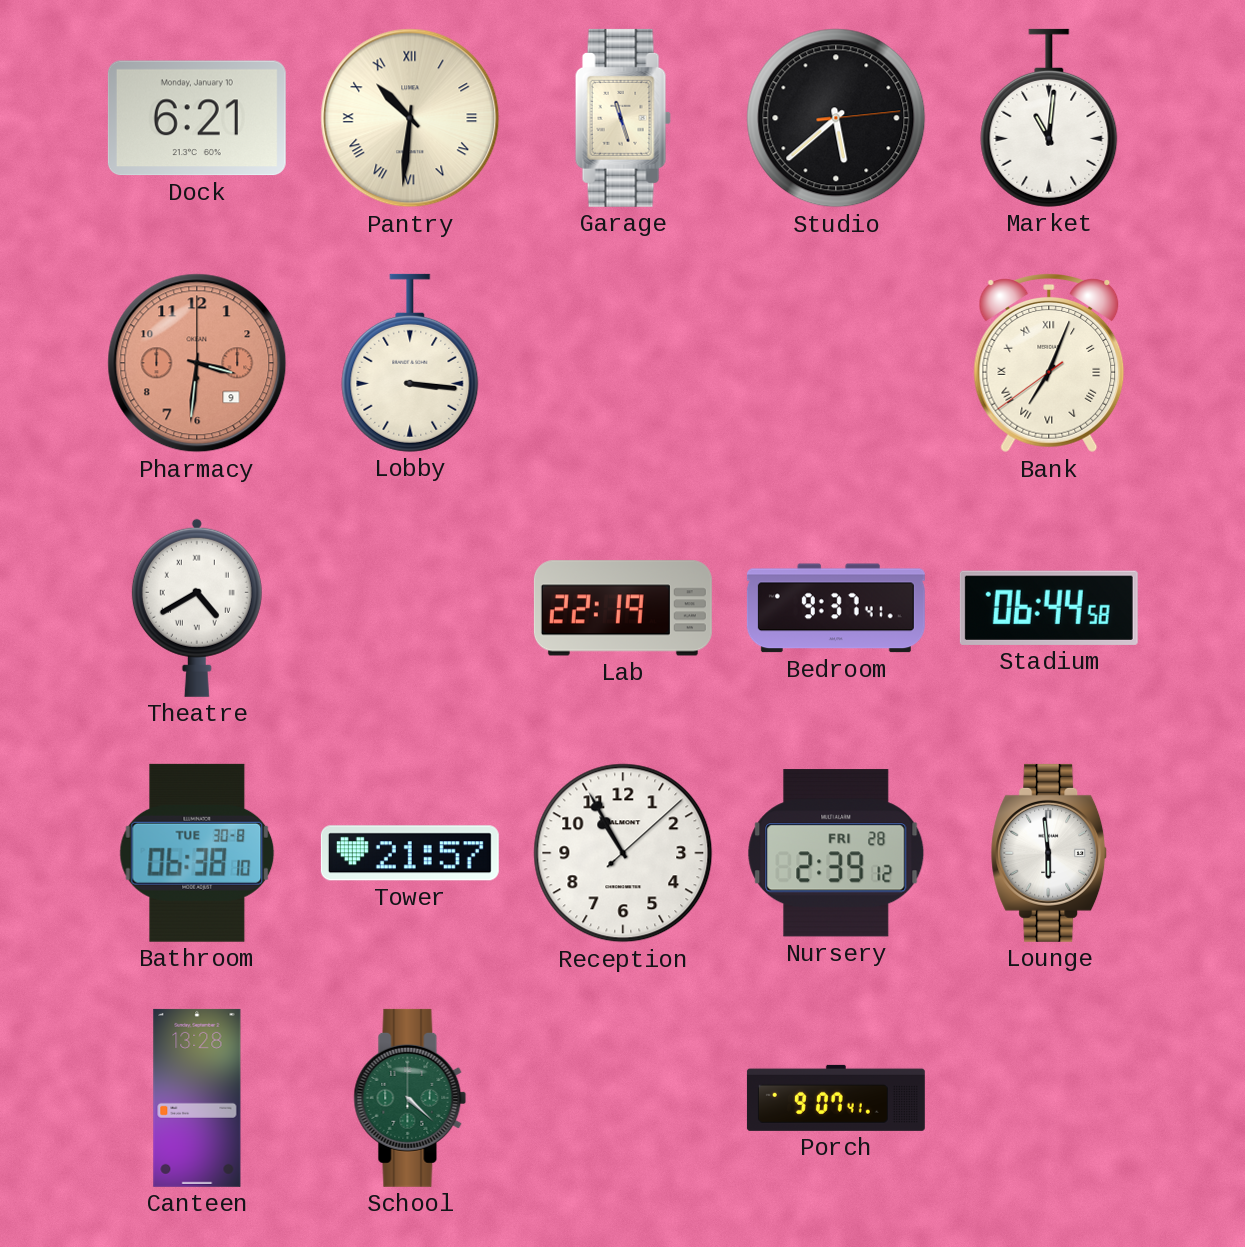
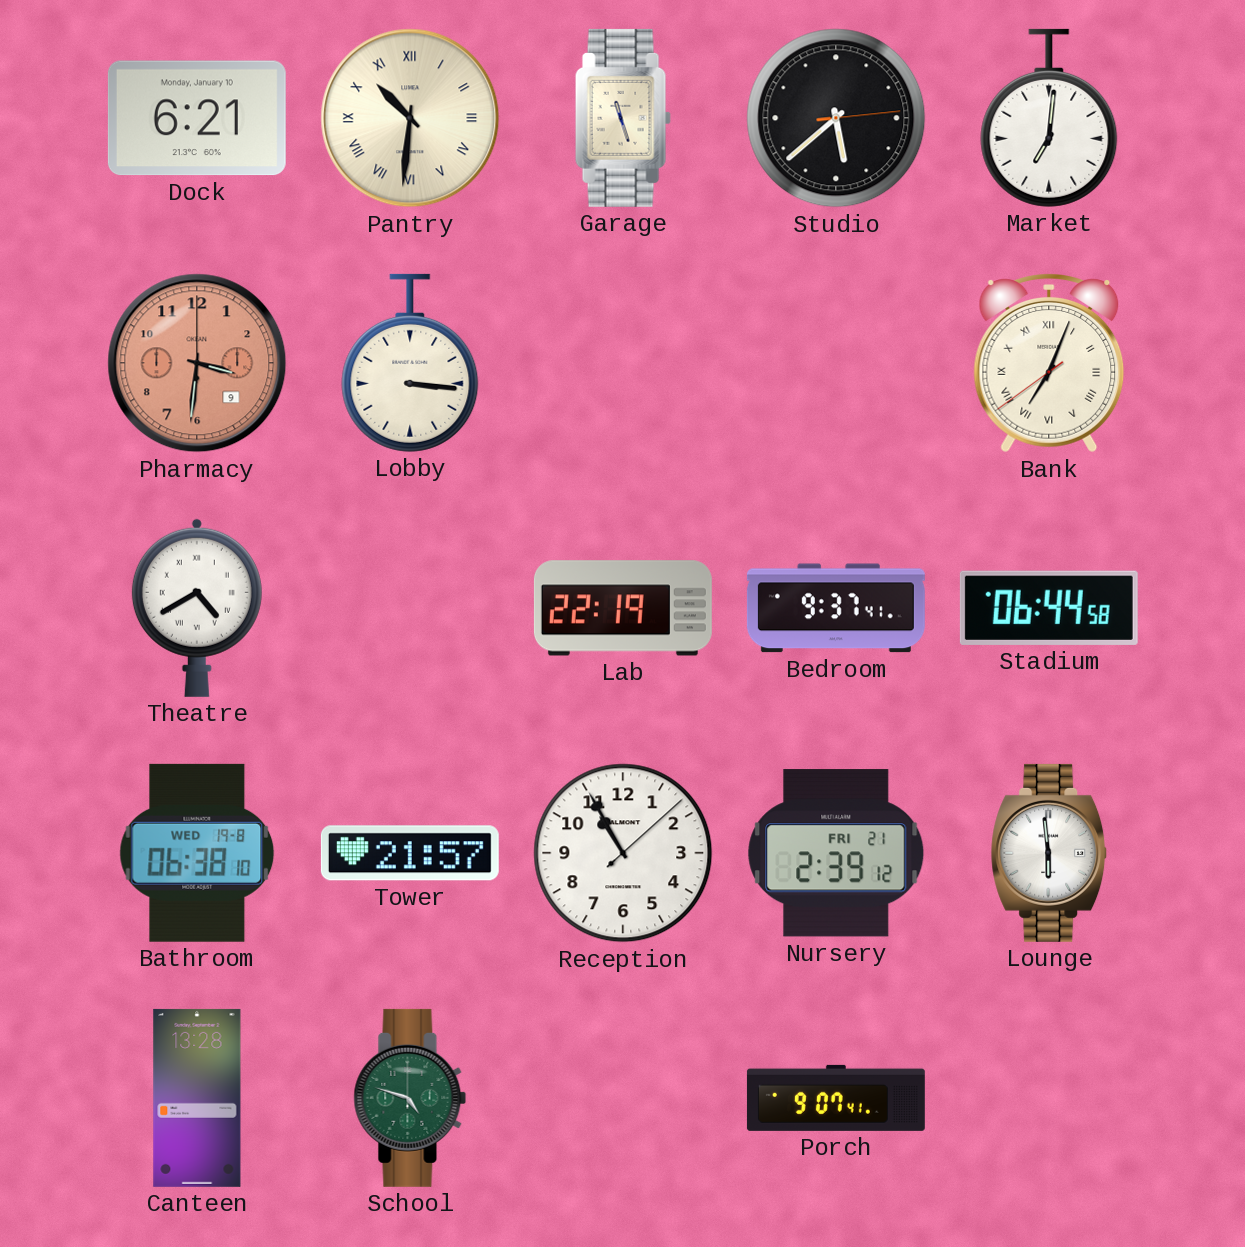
Market: 11:01 -> 7:01
Bathroom date: TUE 30-8 -> WED 19-8
Nursery date: FRI 28 -> FRI 21
School: 4:22 -> 4:48
